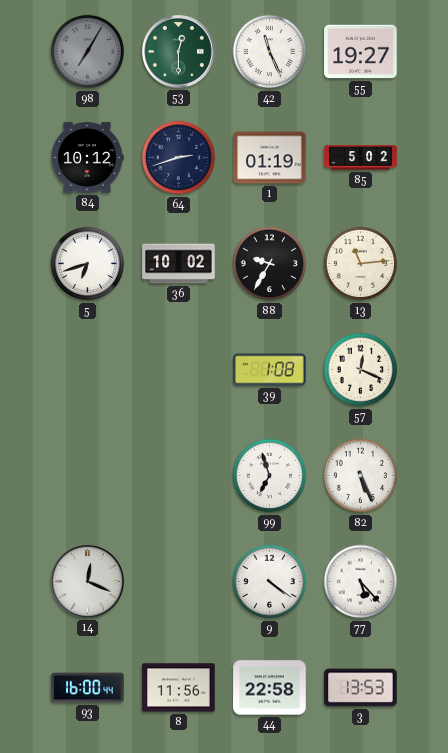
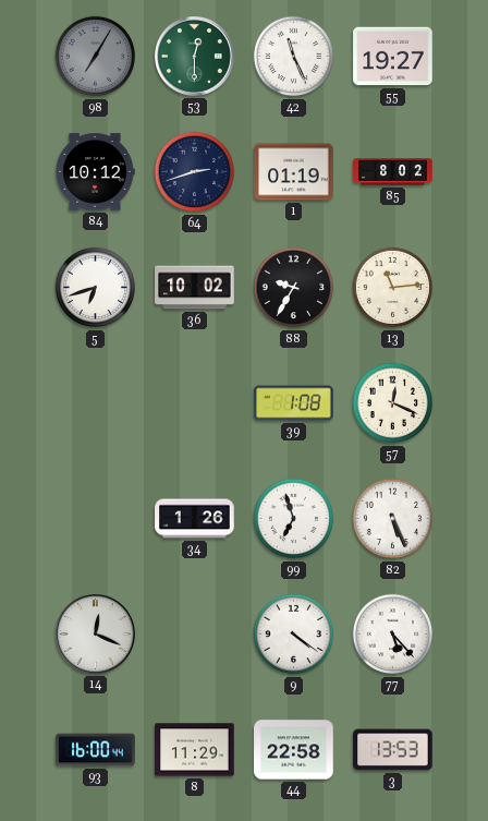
85: 5:02 -> 8:02
34: none -> 1:26
8: 11:56 -> 11:29
